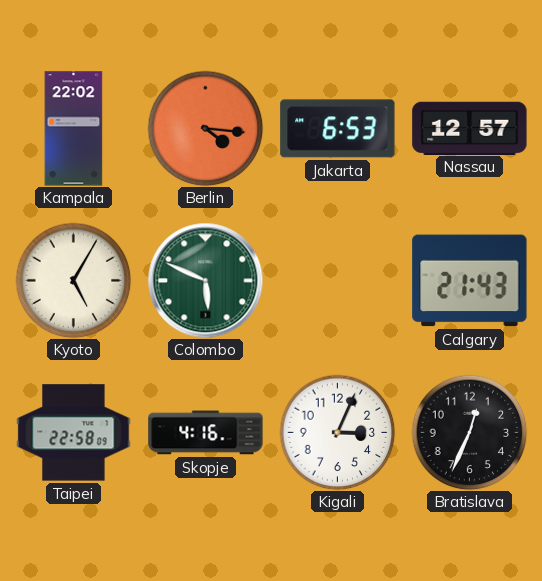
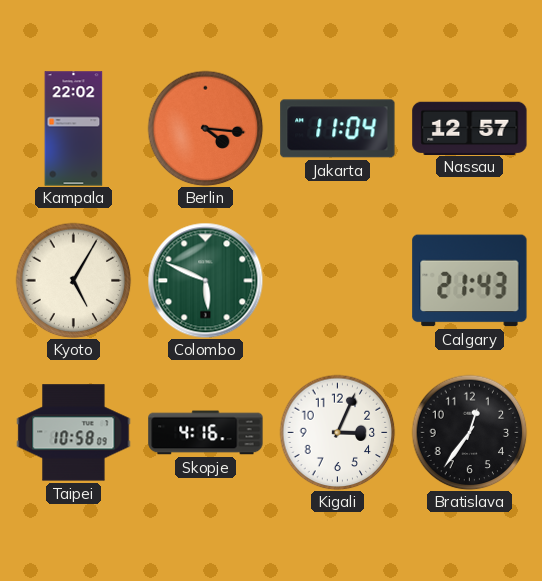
Jakarta: 6:53 -> 11:04
Taipei: 22:58 -> 10:58
Bratislava: 12:34 -> 12:36
